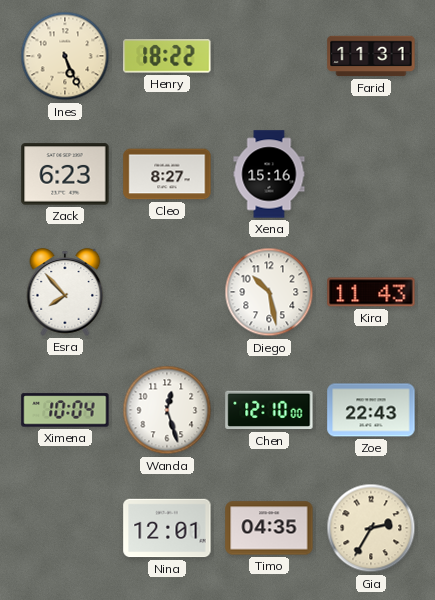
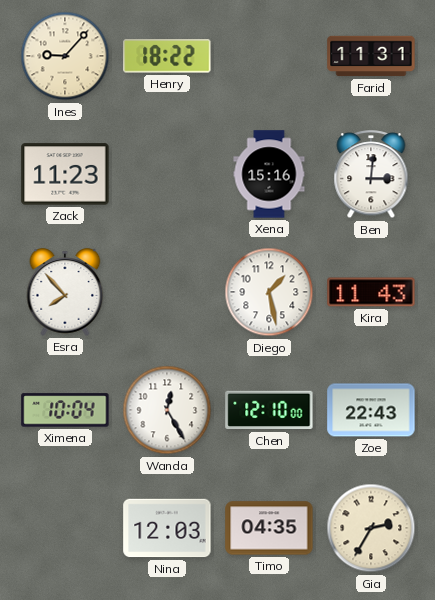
Ines: 5:26 -> 9:07
Zack: 6:23 -> 11:23
Cleo: 8:27 -> none
Ben: none -> 3:01
Diego: 10:28 -> 1:28
Wanda: 12:27 -> 12:25
Nina: 12:01 -> 12:03
